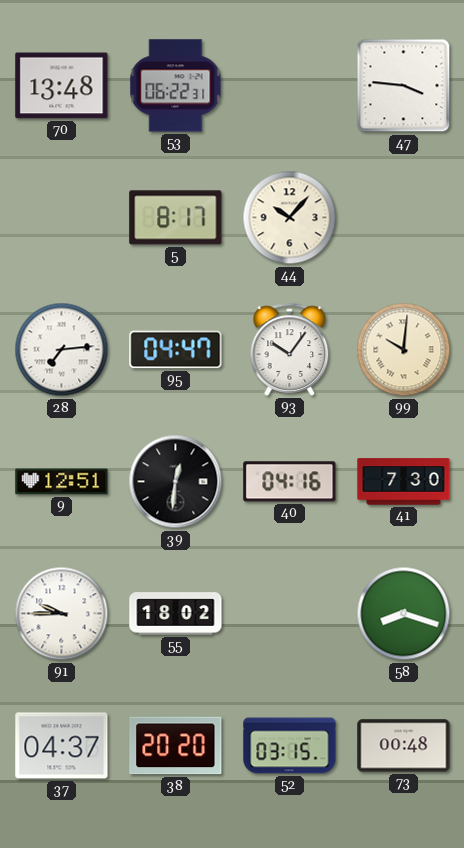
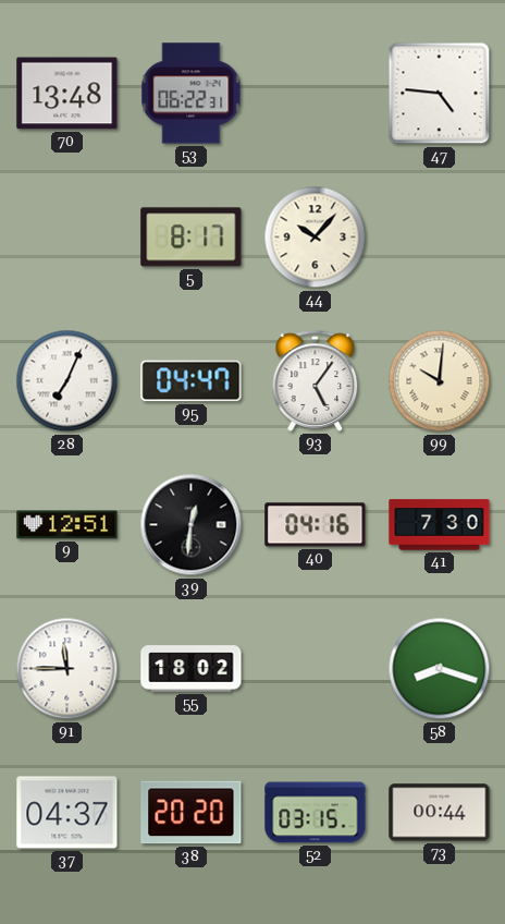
47: 3:46 -> 4:46
28: 7:14 -> 7:04
93: 10:06 -> 5:06
91: 9:45 -> 11:45
73: 00:48 -> 00:44
